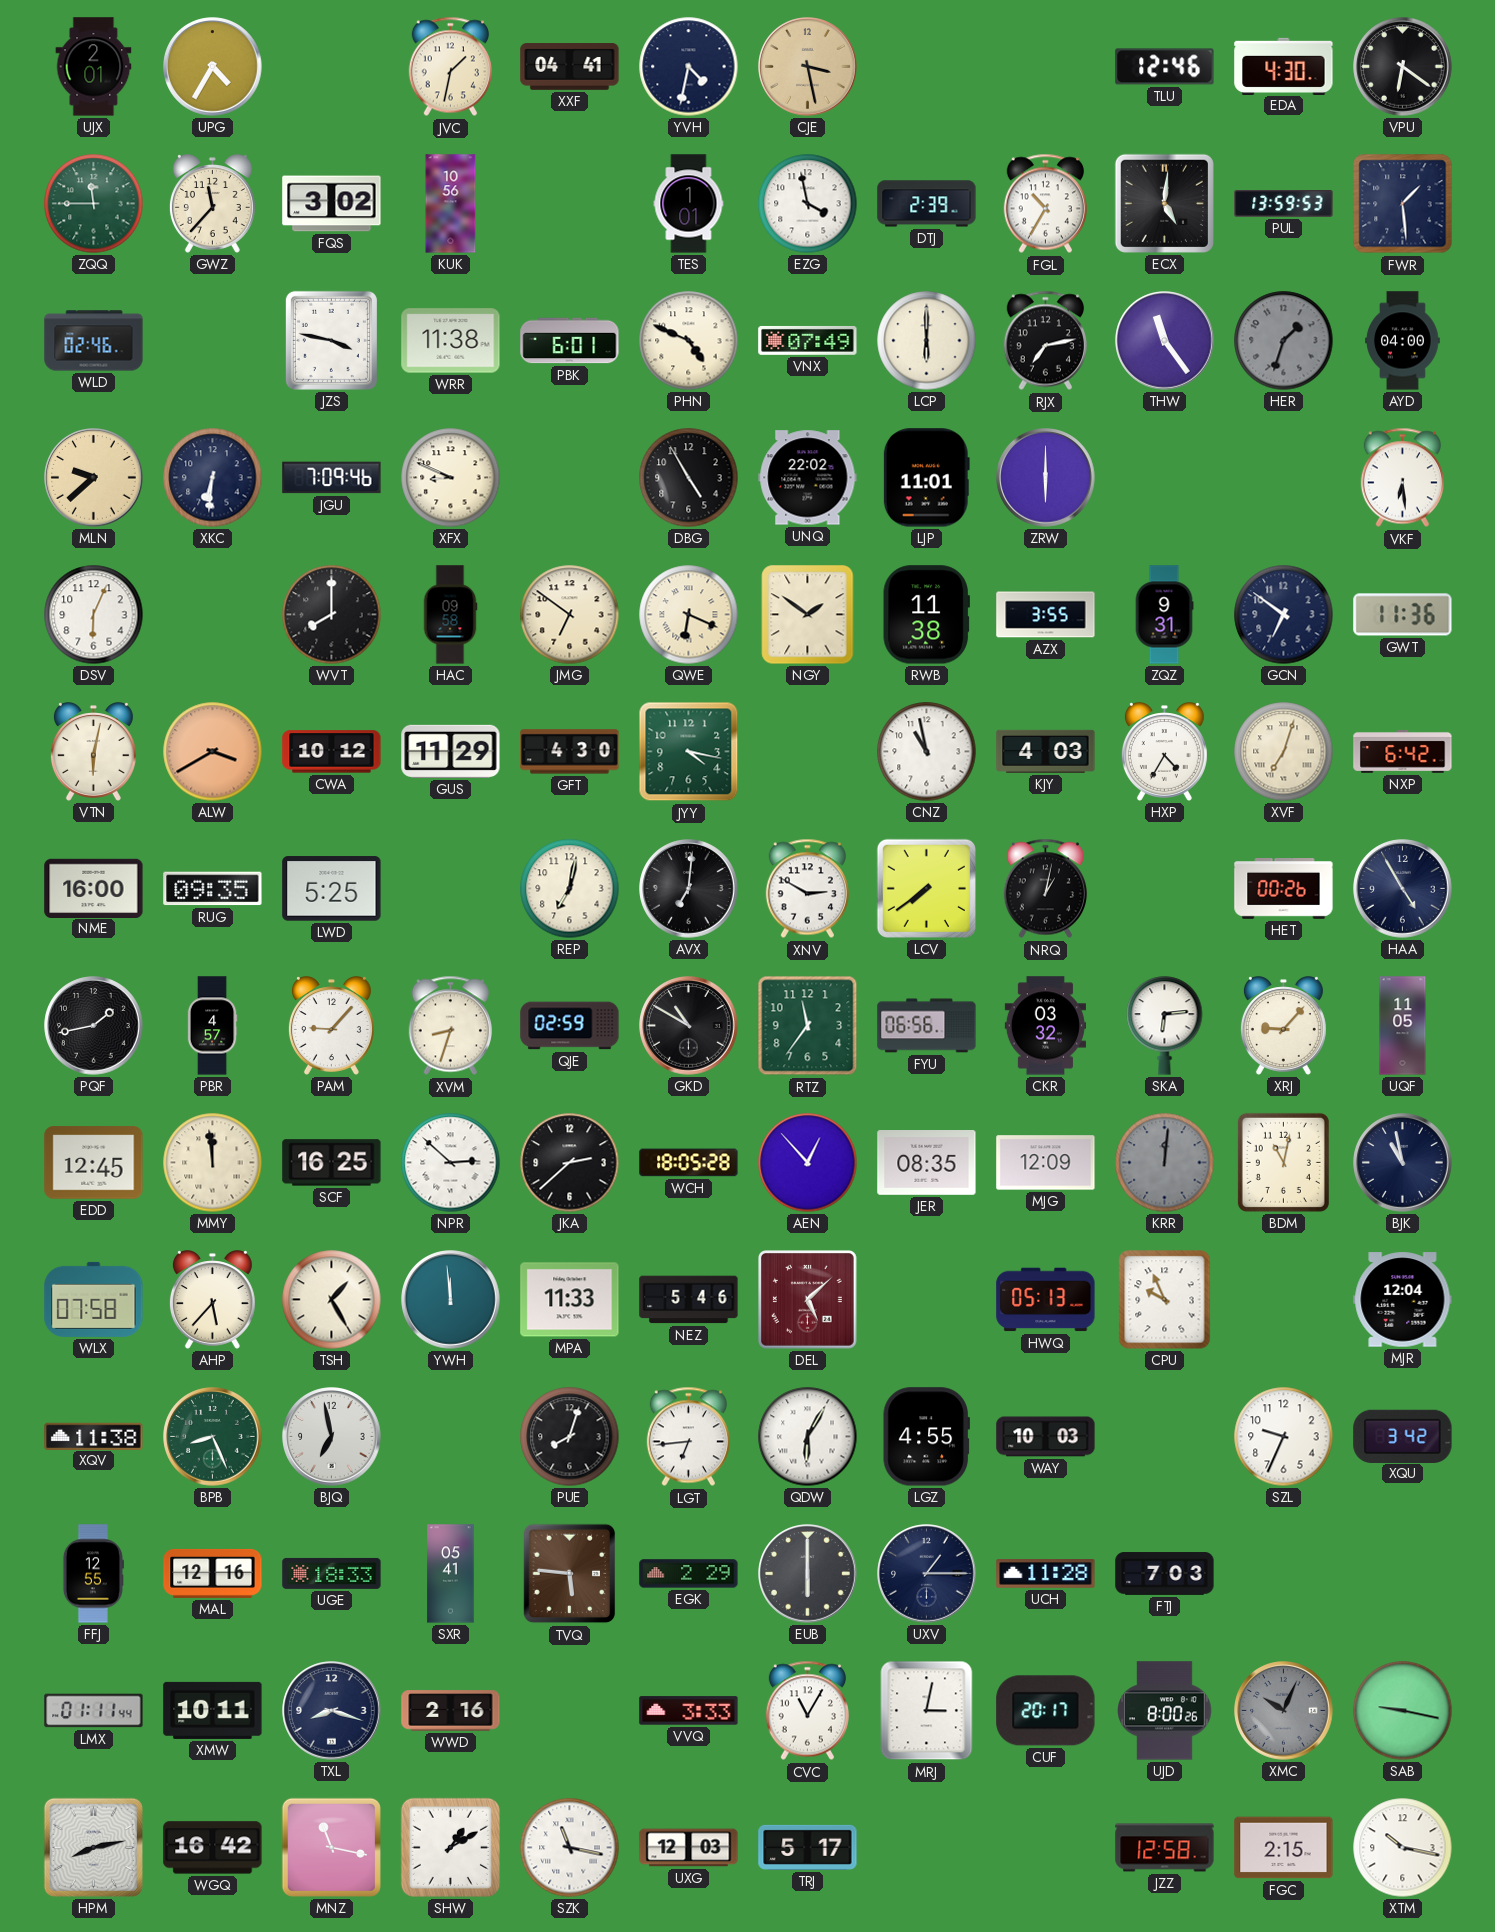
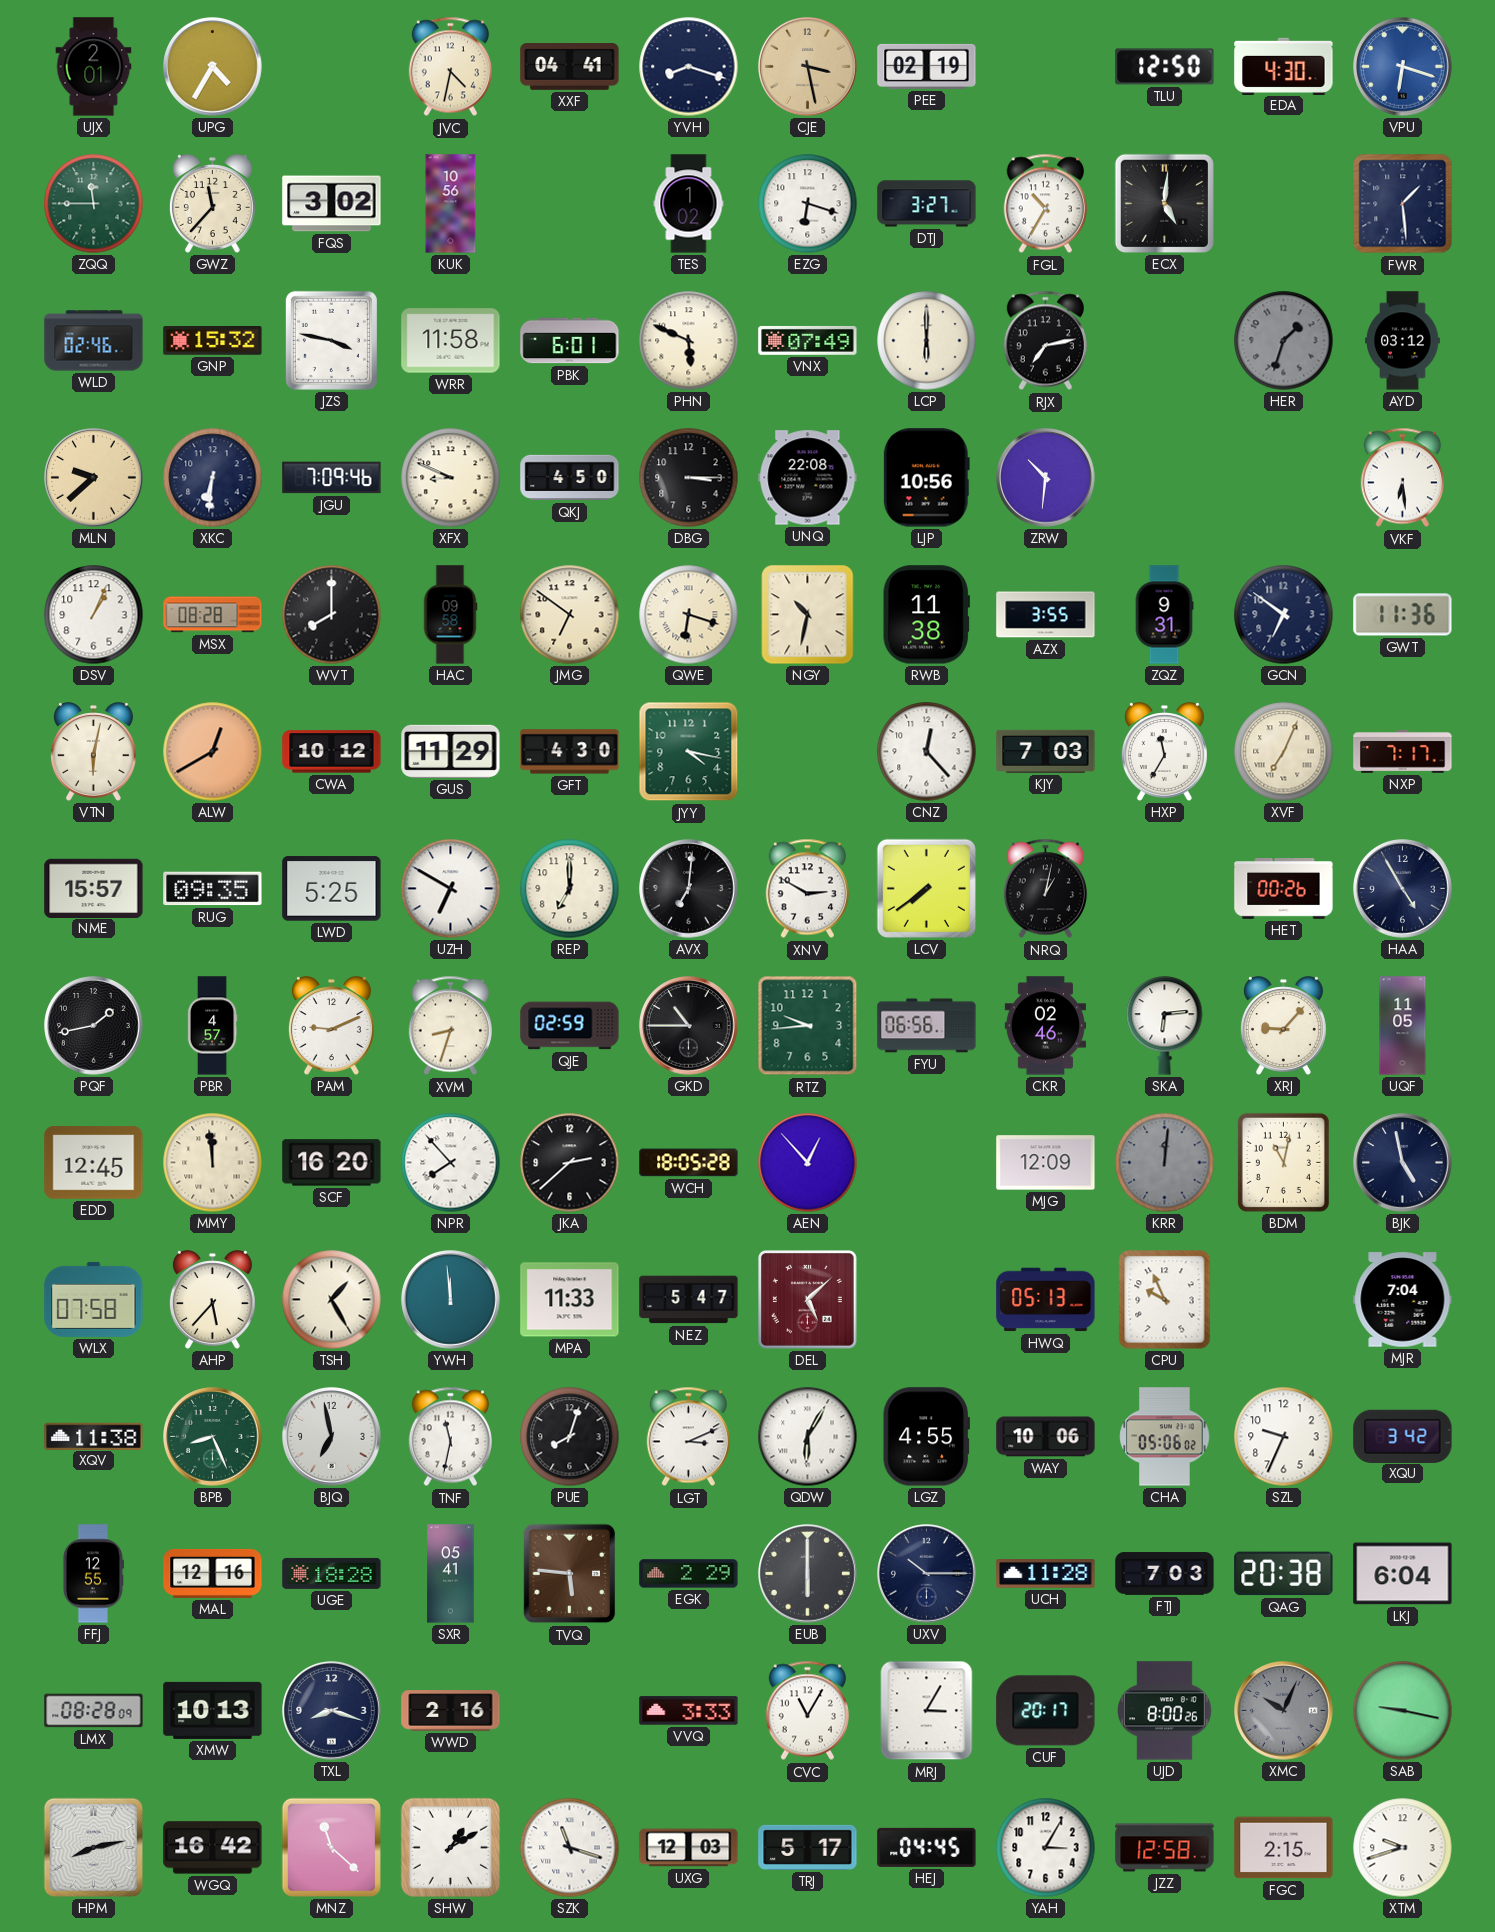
JVC: 1:32 -> 4:32
YVH: 4:32 -> 8:18
PEE: none -> 02:19
TLU: 12:46 -> 12:50
VPU: 6:21 -> 6:18
VPU dial: black -> blue
TES: 1:01 -> 1:02
EZG: 3:58 -> 6:18
DTJ: 2:39 -> 3:27
PUL: 13:59 -> none
GNP: none -> 15:32
WRR: 11:38 -> 11:58
PHN: 4:49 -> 5:49
THW: 11:24 -> none
AYD: 04:00 -> 03:12
QKJ: none -> 4:50
DBG: 4:55 -> 3:15
UNQ: 22:02 -> 22:08
LJP: 11:01 -> 10:56
ZRW: 6:00 -> 10:31
DSV: 6:04 -> 1:04
MSX: none -> 08:28
QWE: 6:19 -> 6:18
NGY: 1:51 -> 10:32
ALW: 3:40 -> 12:40
CNZ: 10:58 -> 12:23
KJY: 4:03 -> 7:03
HXP: 4:35 -> 11:35
XVF: 7:03 -> 7:04
NXP: 6:42 -> 7:17
NME: 16:00 -> 15:57
UZH: none -> 6:50
REP: 7:02 -> 7:00
PAM: 9:07 -> 9:11
GKD: 10:50 -> 10:45
RTZ: 11:36 -> 9:44
CKR: 03:32 -> 02:46
SCF: 16:25 -> 16:20
NPR: 2:52 -> 7:53
JER: 08:35 -> none
BJK: 10:58 -> 4:58
NEZ: 5:46 -> 5:47
MJR: 12:04 -> 7:04
TNF: none -> 11:32
LGT: 6:44 -> 3:11
WAY: 10:03 -> 10:06
CHA: none -> 05:06
UGE: 18:33 -> 18:28
UXV: 1:15 -> 10:15
QAG: none -> 20:38
LKJ: none -> 6:04
LMX: 01:11 -> 08:28
XMW: 10:11 -> 10:13
MRJ: 3:02 -> 3:05
MNZ: 11:17 -> 11:22
SZK: 11:17 -> 11:18
HEJ: none -> 04:45
YAH: none -> 3:05
XTM: 10:17 -> 9:42
